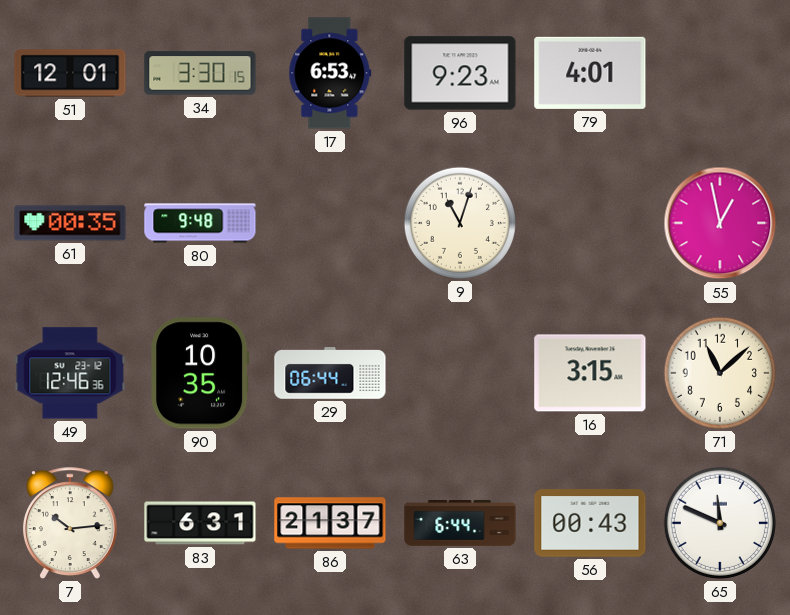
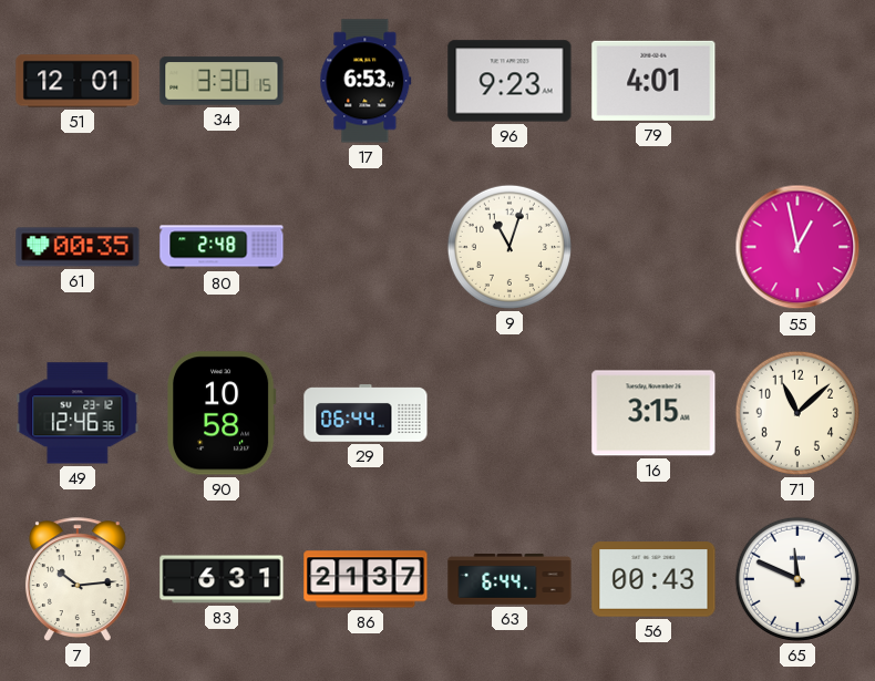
80: 9:48 -> 2:48
90: 10:35 -> 10:58
